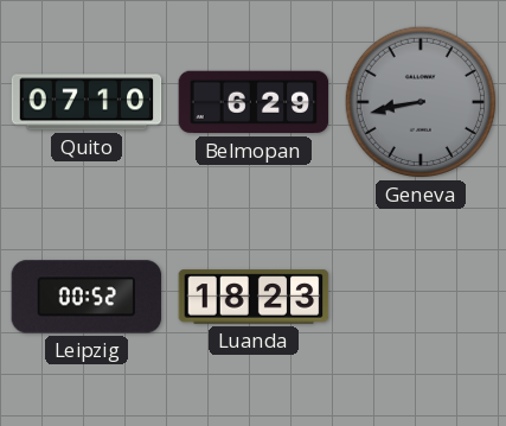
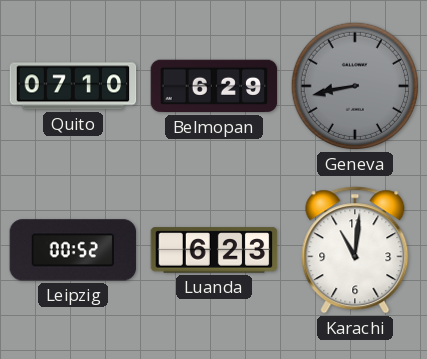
Luanda: 18:23 -> 6:23
Karachi: none -> 11:01
